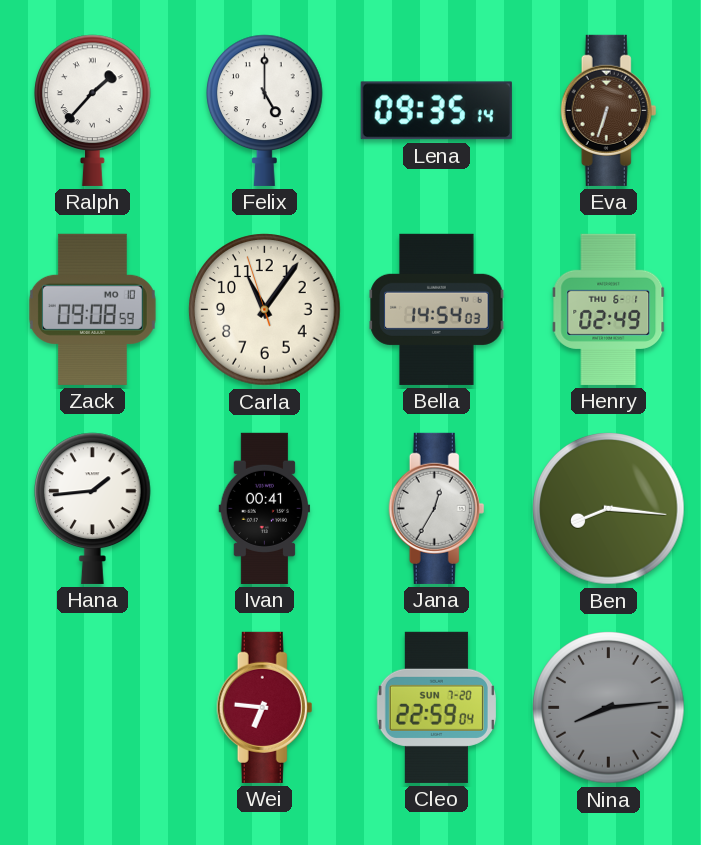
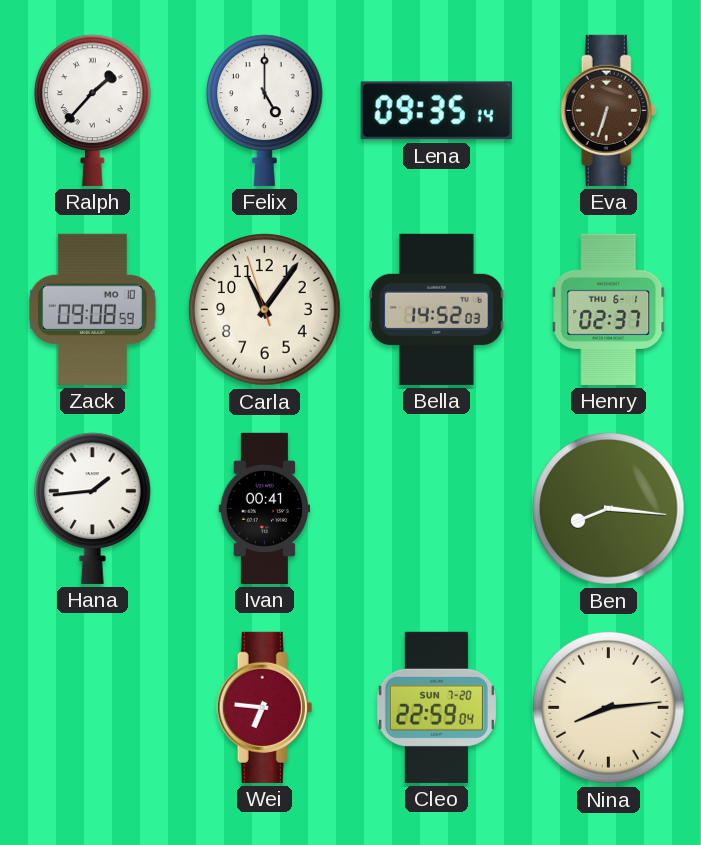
Bella: 14:54 -> 14:52
Henry: 02:49 -> 02:37
Jana: 12:35 -> none
Nina dial: grey -> cream
